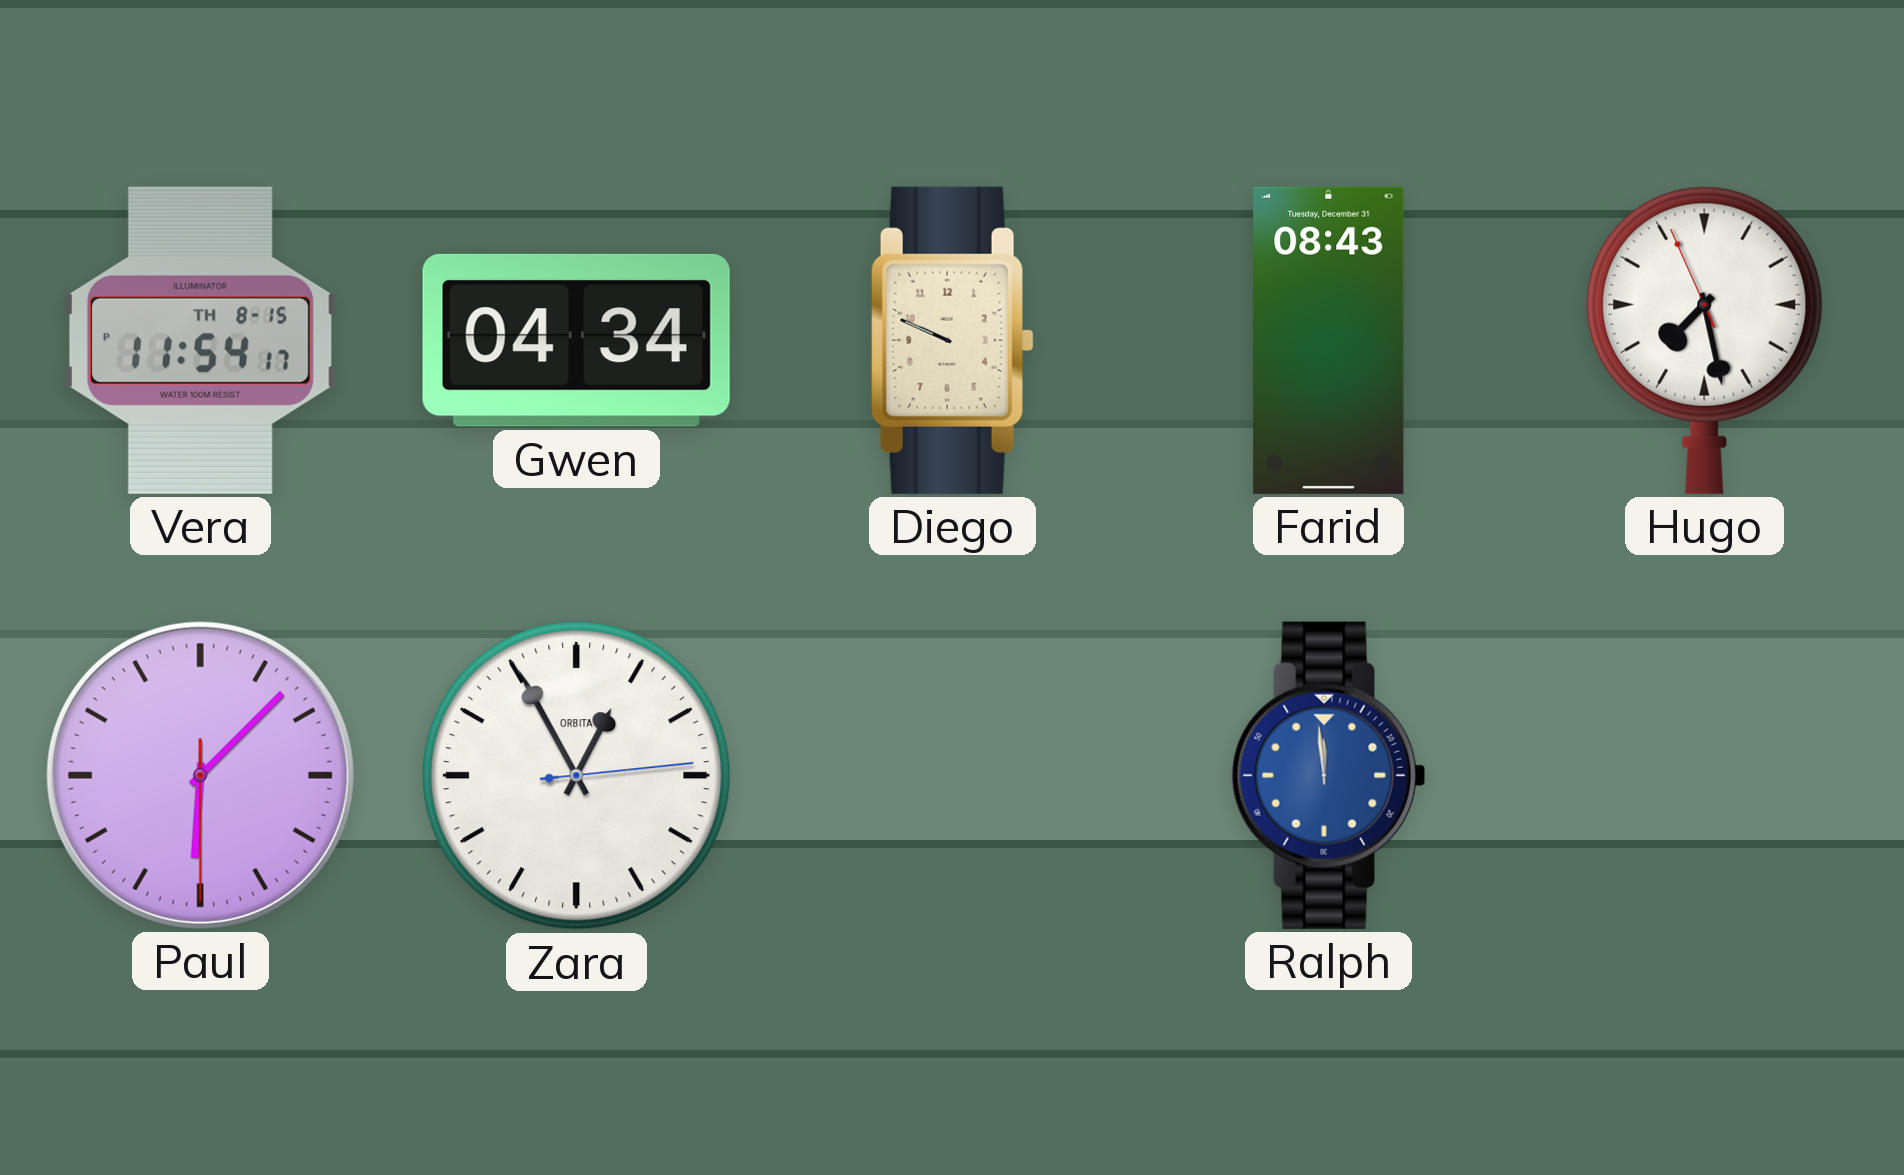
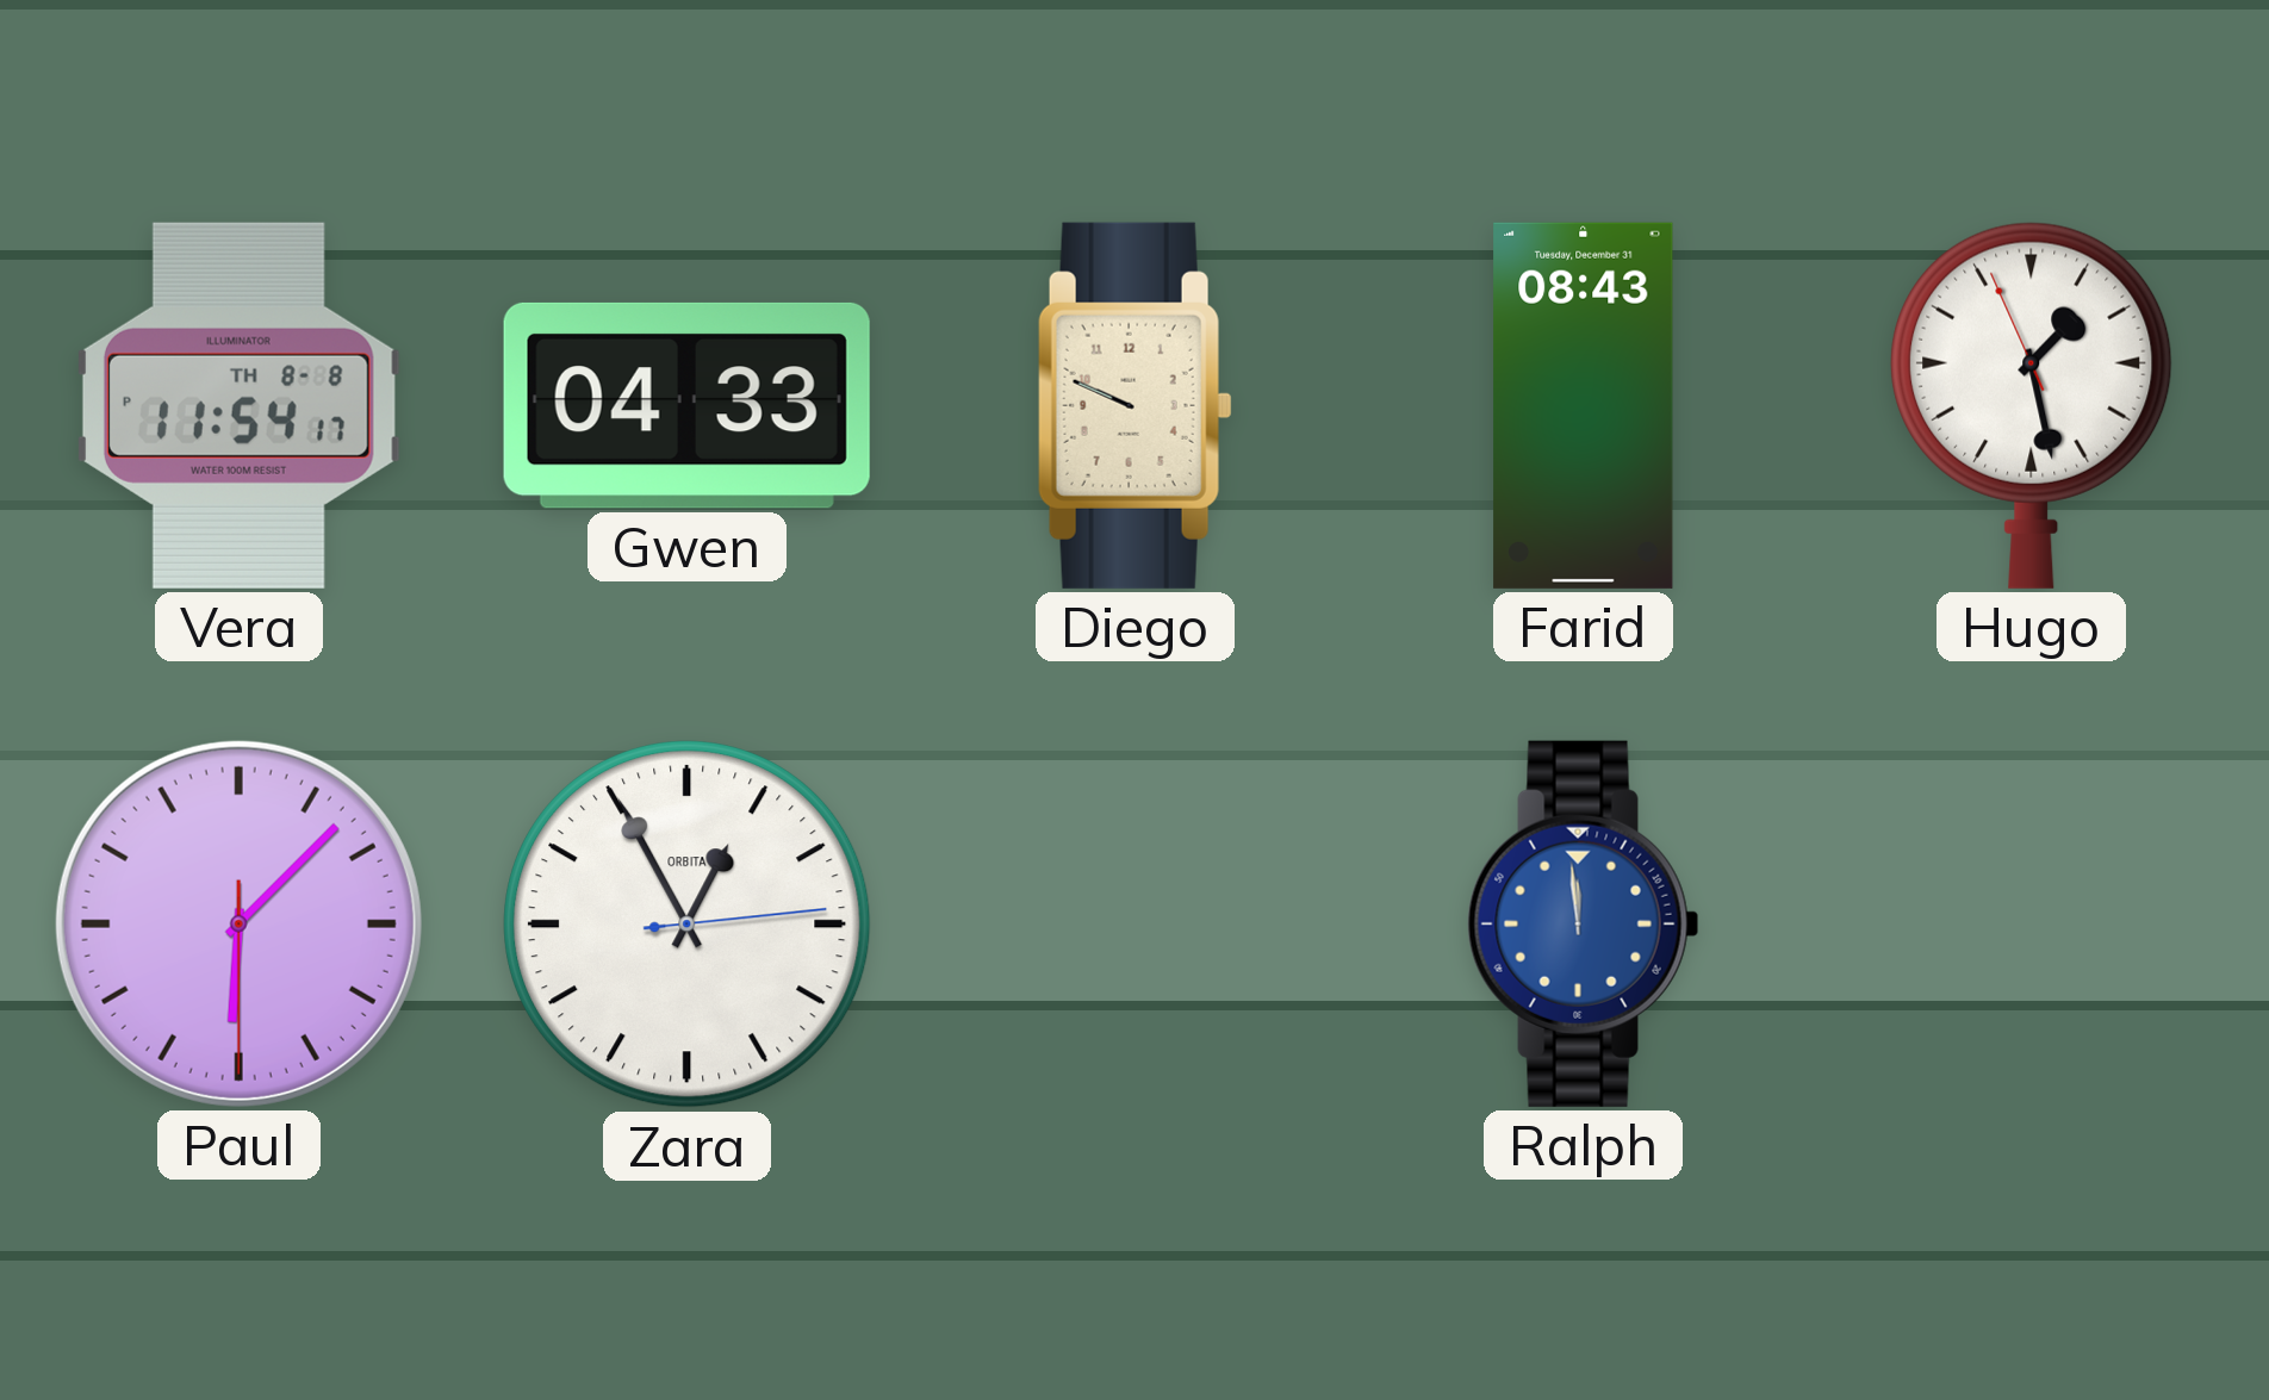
Vera date: TH 8-15 -> TH 8-8
Gwen: 04:34 -> 04:33
Hugo: 7:27 -> 1:27
